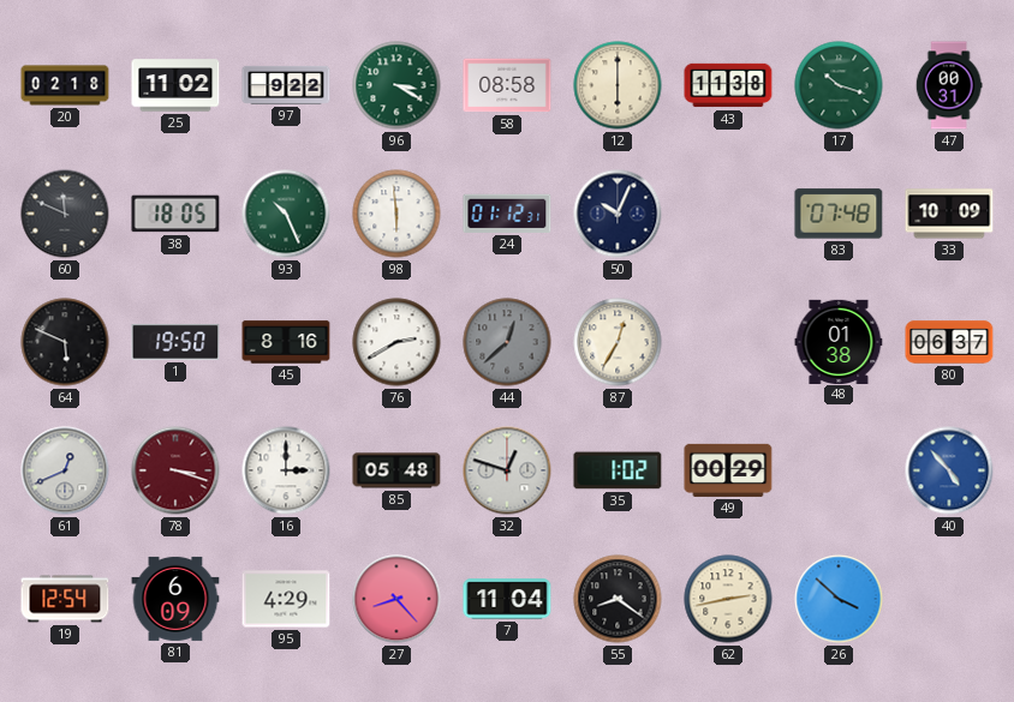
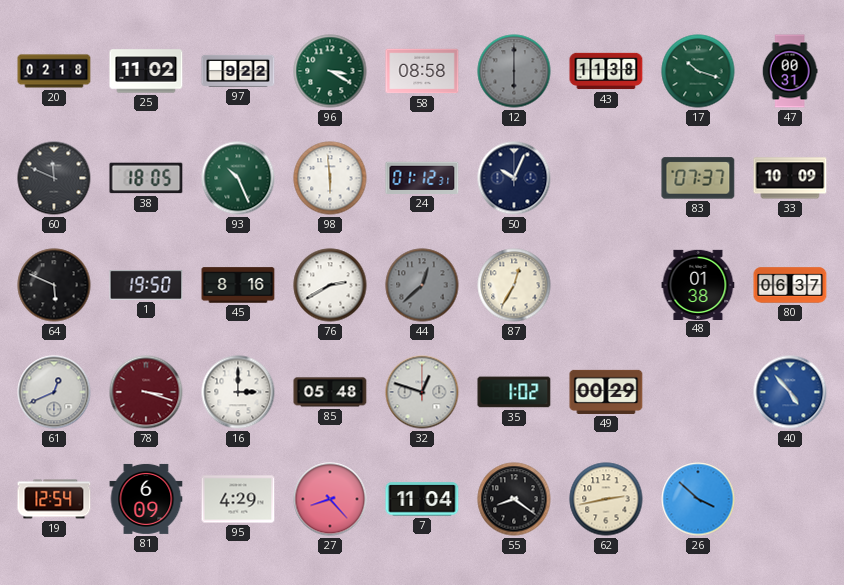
12 dial: cream -> grey
83: 07:48 -> 07:37
